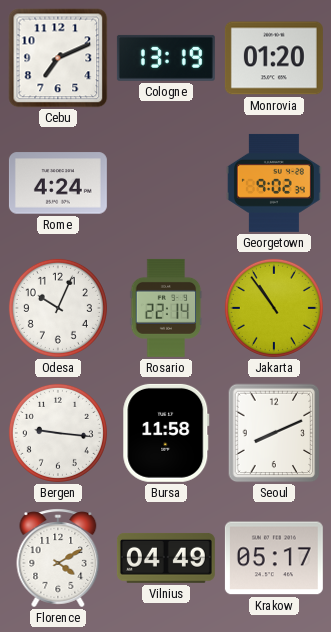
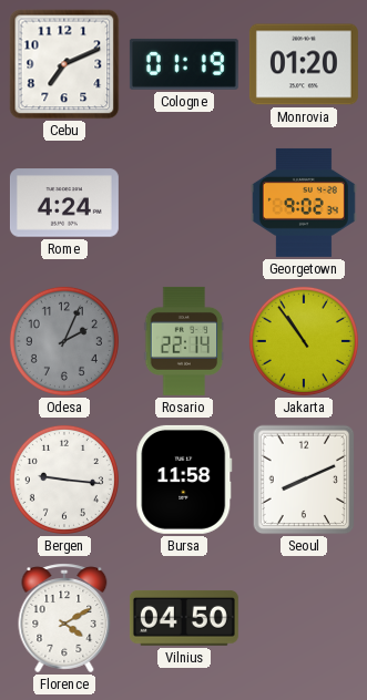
Cologne: 13:19 -> 01:19
Odesa: 10:04 -> 2:04
Odesa dial: white -> grey
Vilnius: 04:49 -> 04:50
Krakow: 05:17 -> none
